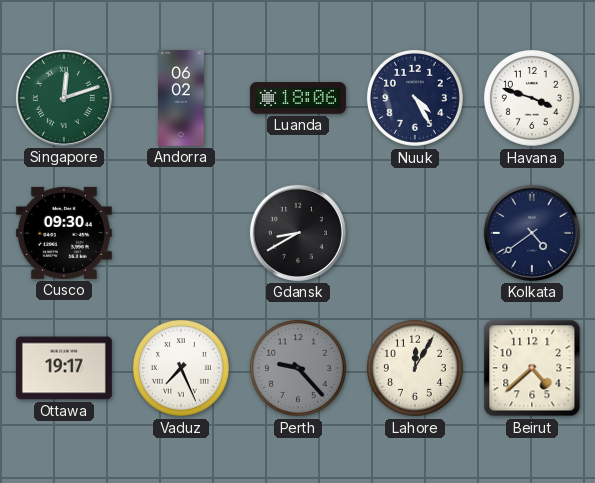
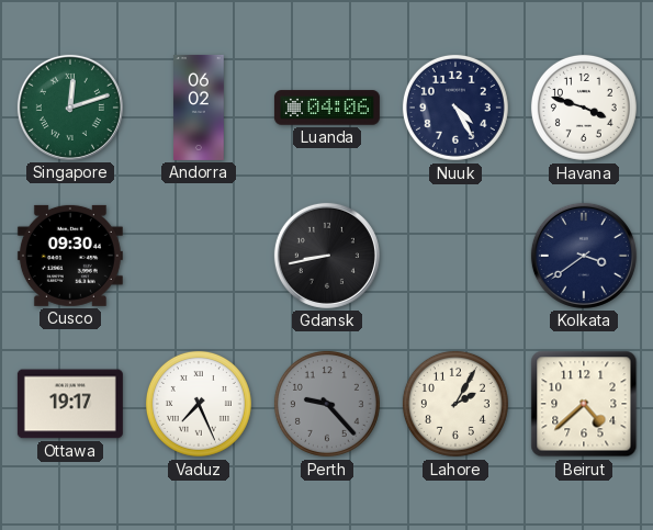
Luanda: 18:06 -> 04:06
Gdansk: 8:40 -> 8:43
Kolkata: 4:39 -> 3:39
Lahore: 12:05 -> 2:05
